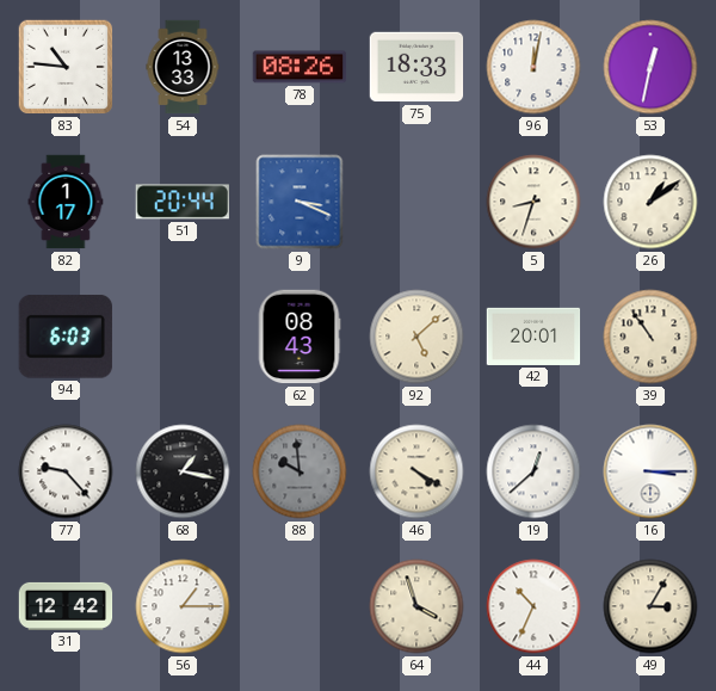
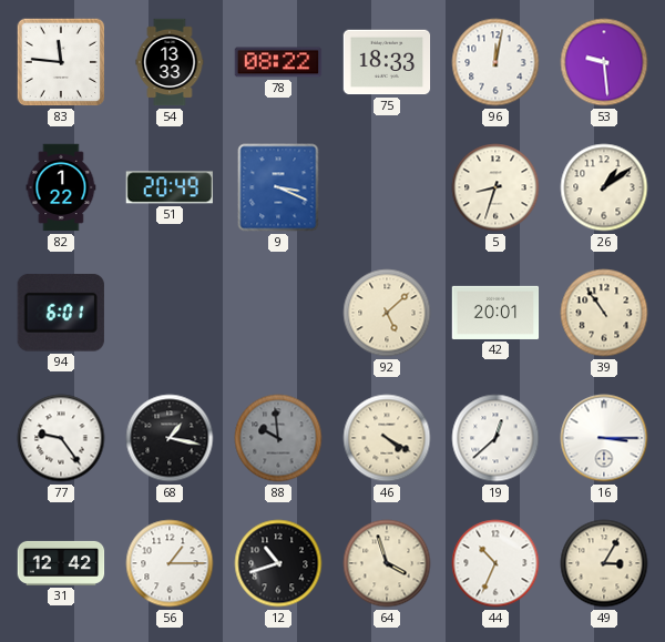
83: 10:46 -> 11:46
78: 08:26 -> 08:22
53: 12:32 -> 9:29
82: 1:17 -> 1:22
51: 20:44 -> 20:49
94: 6:03 -> 6:01
62: 08:43 -> none
77: 9:23 -> 9:24
12: none -> 10:42
